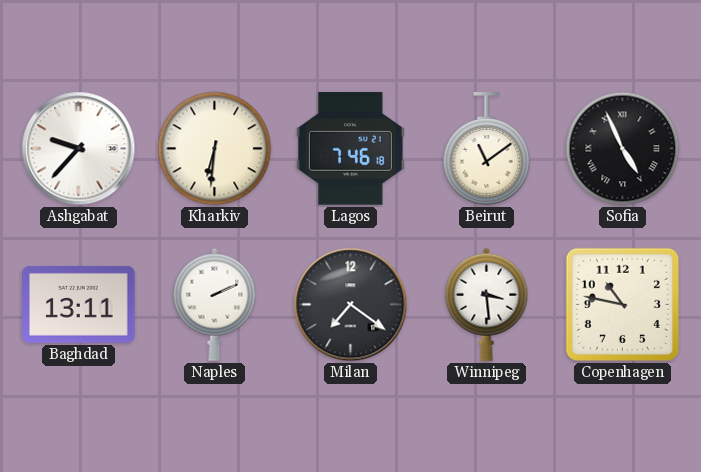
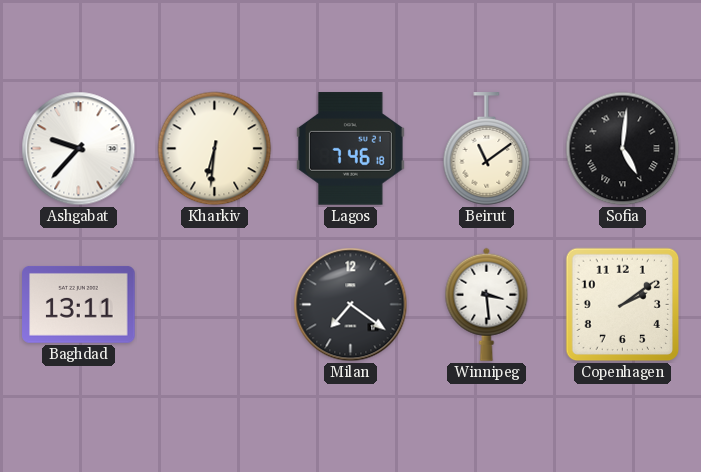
Sofia: 4:56 -> 5:01
Naples: 2:11 -> none
Copenhagen: 10:47 -> 2:09
